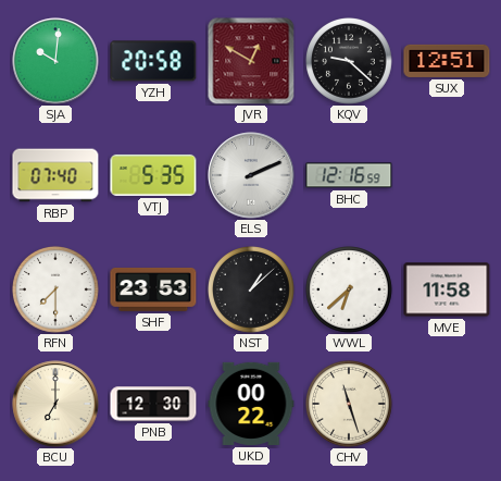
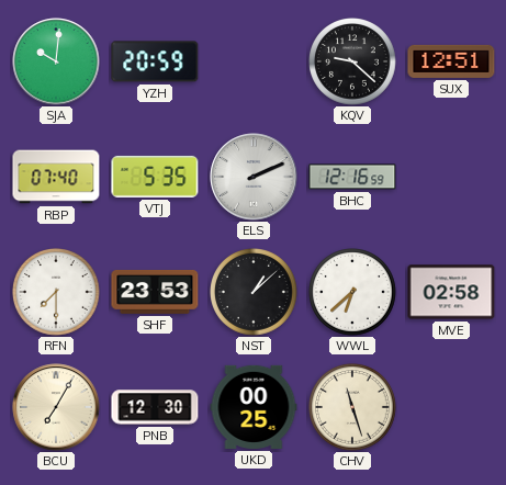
YZH: 20:58 -> 20:59
JVR: 12:50 -> none
MVE: 11:58 -> 02:58
BCU: 7:00 -> 7:05
UKD: 00:22 -> 00:25
